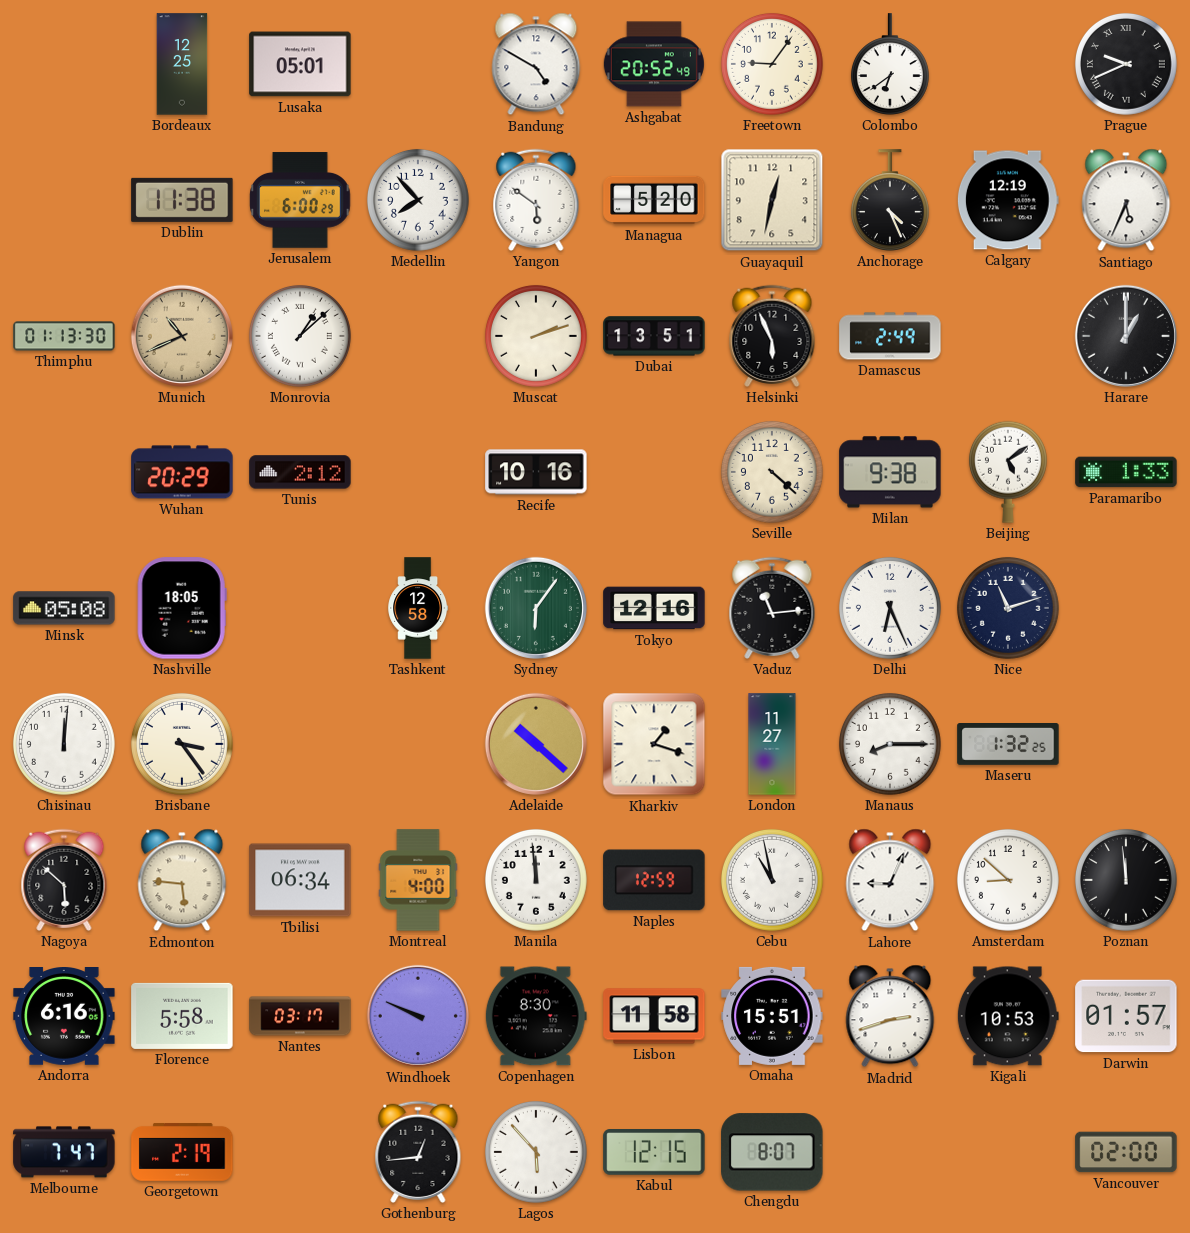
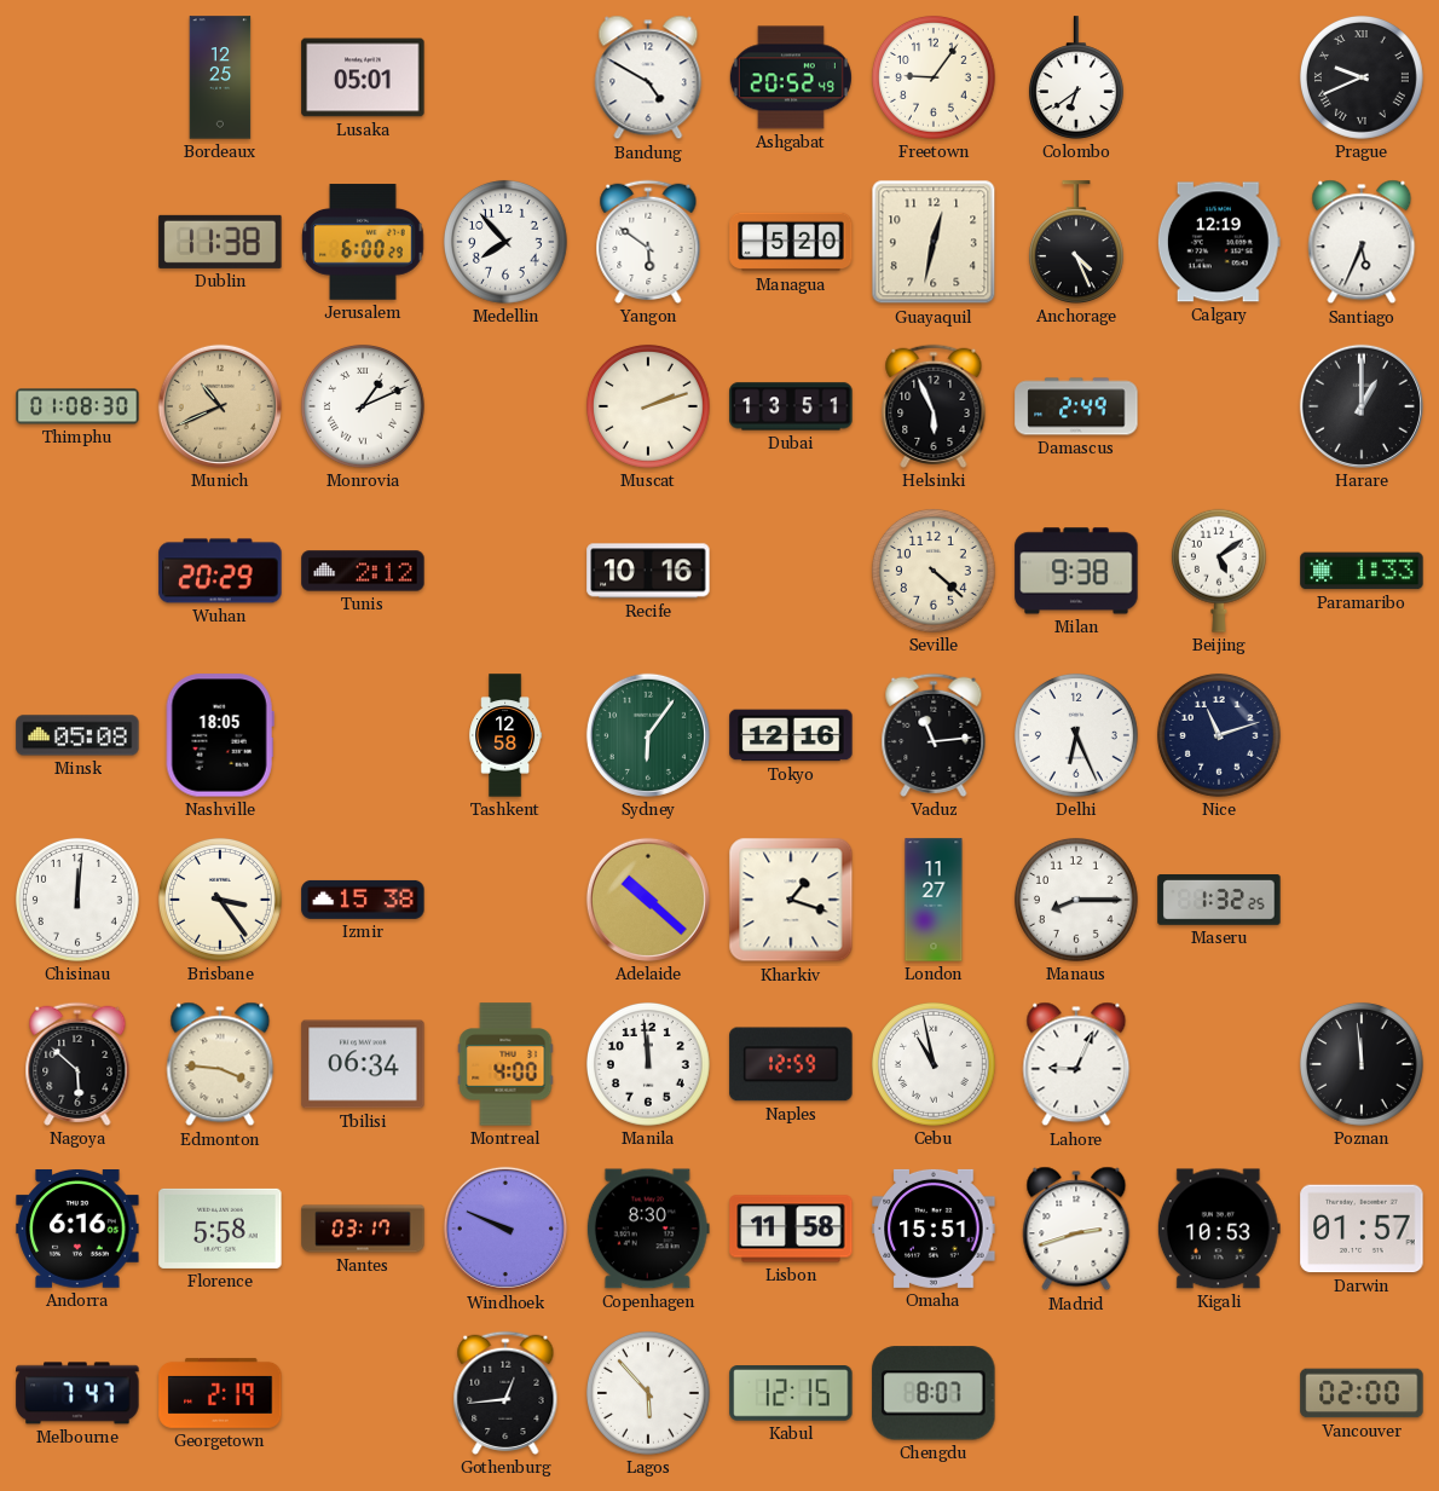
Thimphu: 01:13 -> 01:08
Monrovia: 1:08 -> 1:11
Izmir: none -> 15:38
Edmonton: 5:46 -> 3:46
Amsterdam: 8:52 -> none
